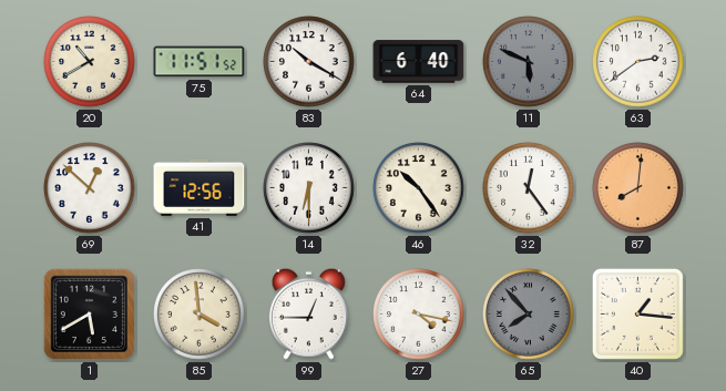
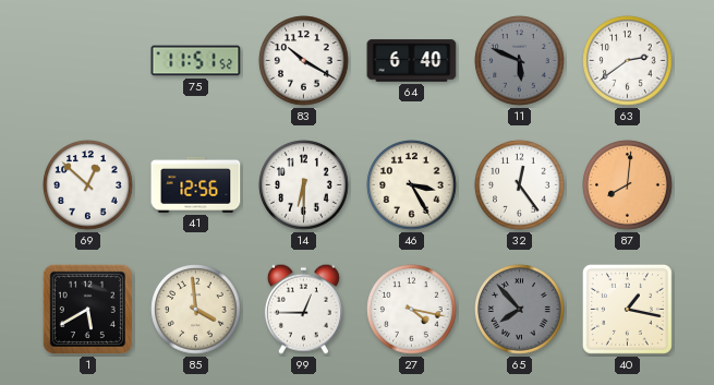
20: 10:40 -> none
46: 10:24 -> 3:25
40: 1:16 -> 1:17
